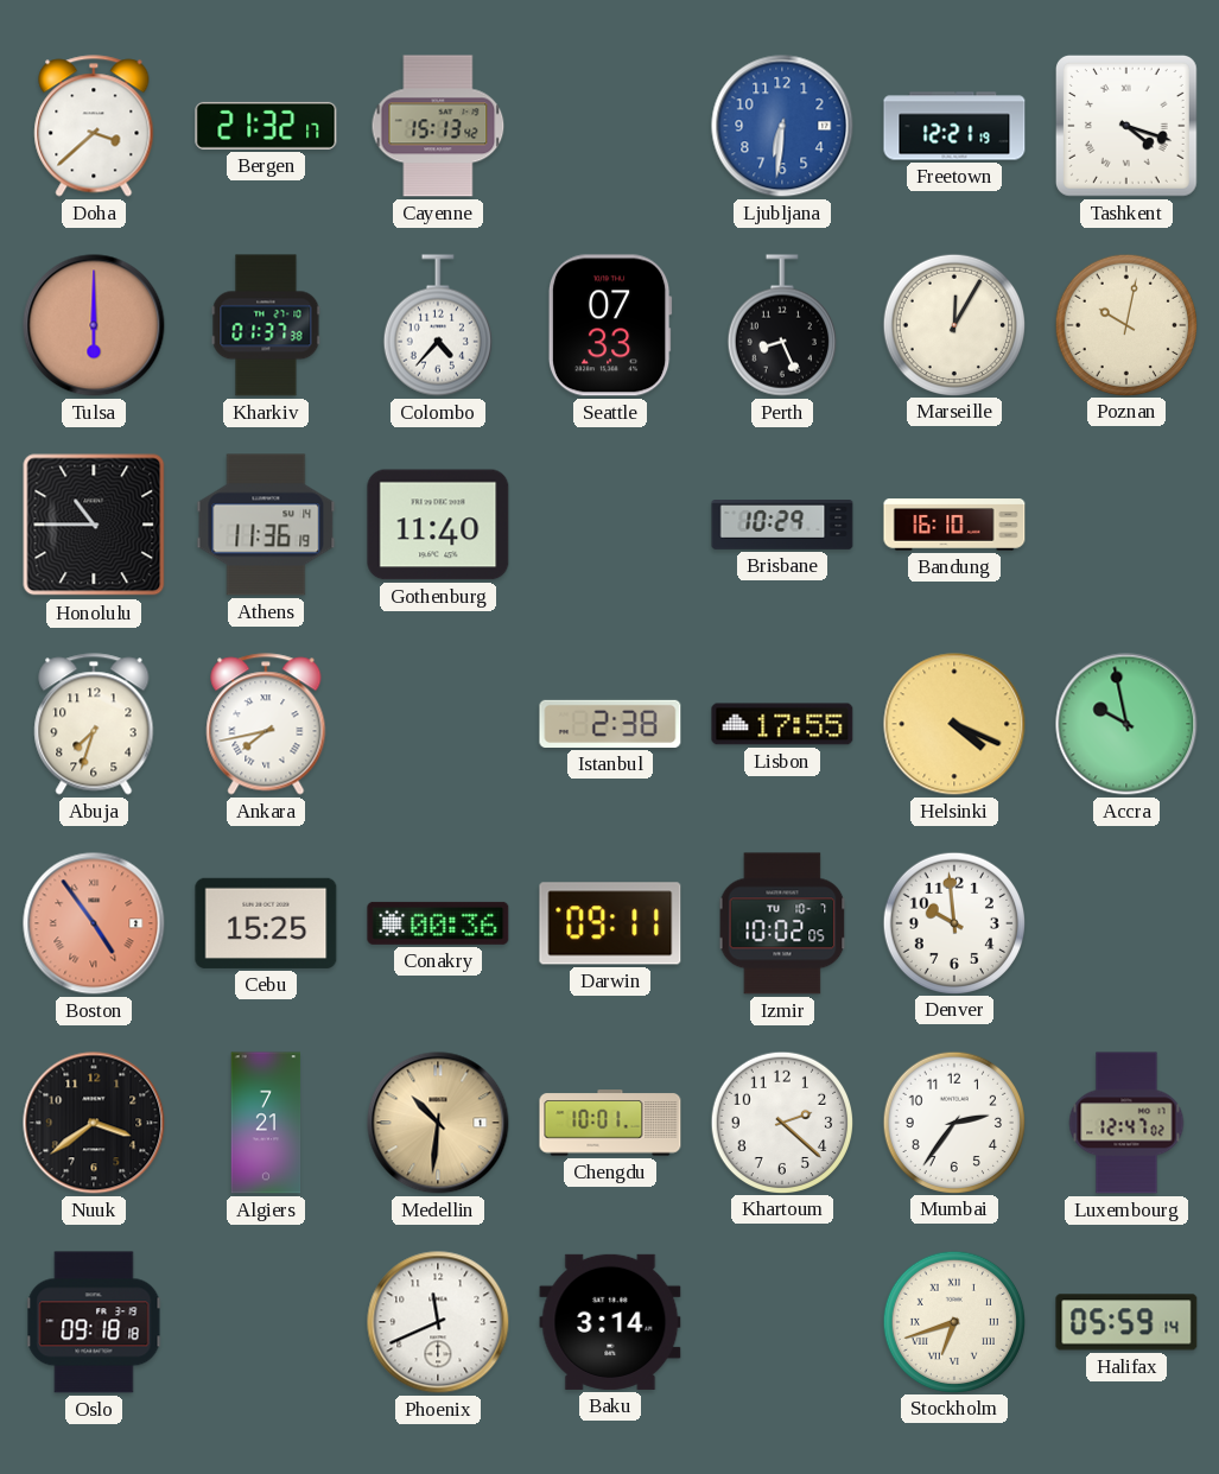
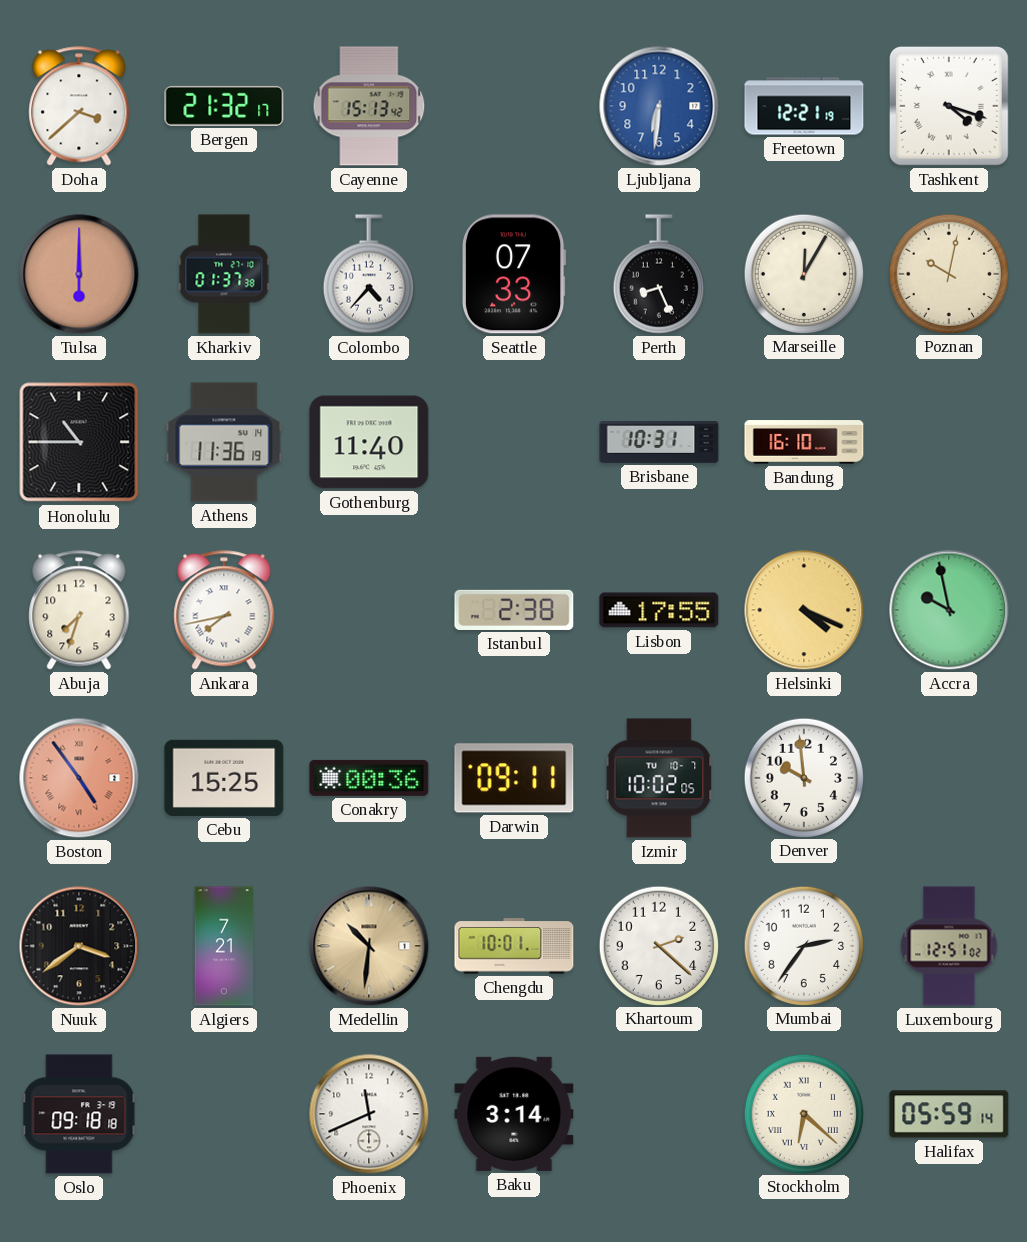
Brisbane: 10:29 -> 10:31
Luxembourg: 12:47 -> 12:51
Stockholm: 6:42 -> 6:22
